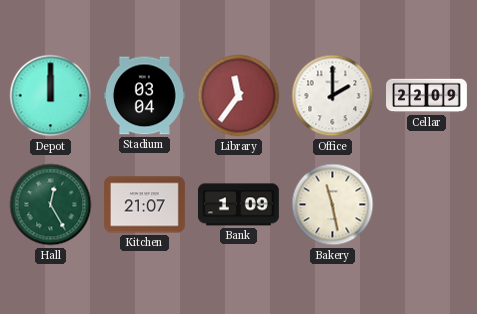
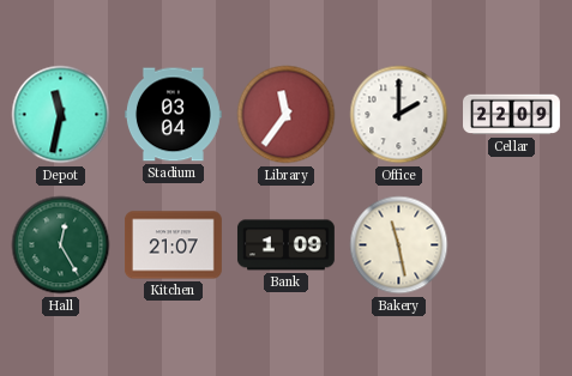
Depot: 12:00 -> 11:32
